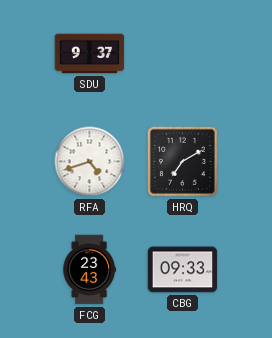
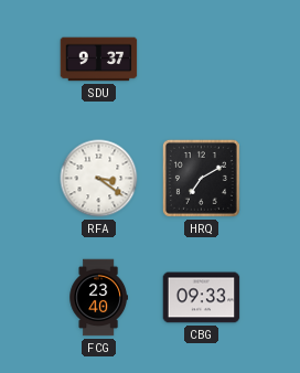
RFA: 4:42 -> 3:21
FCG: 23:43 -> 23:40
